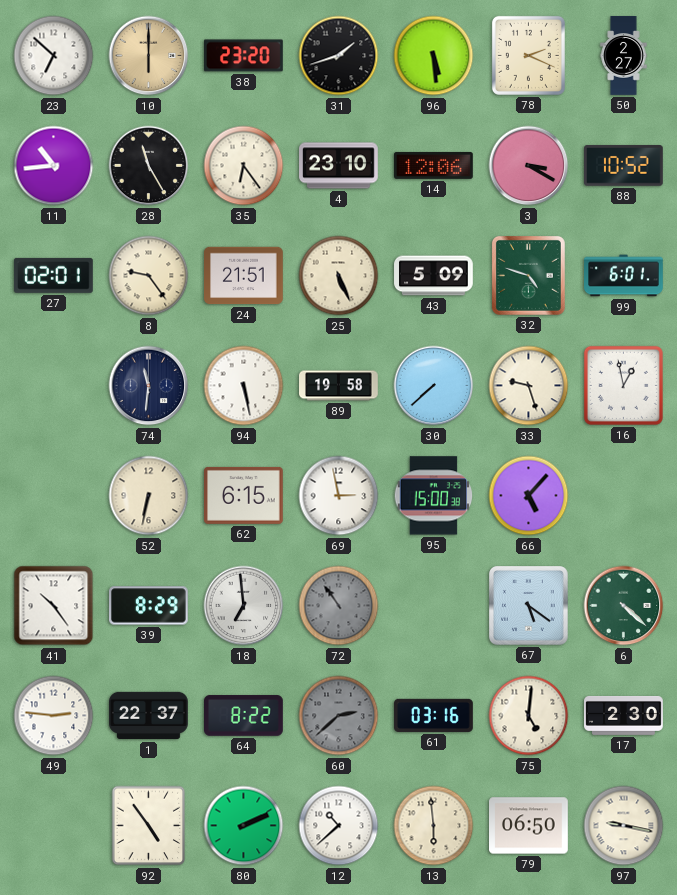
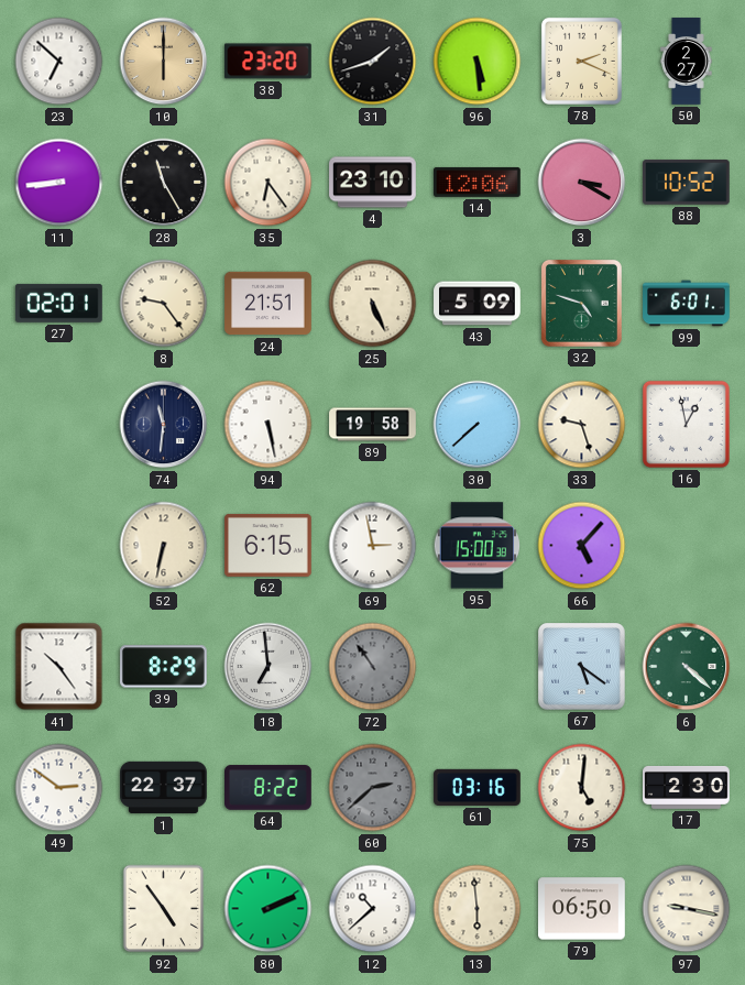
11: 10:44 -> 8:44
49: 2:46 -> 2:51
